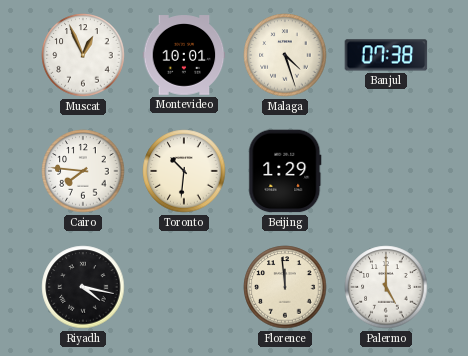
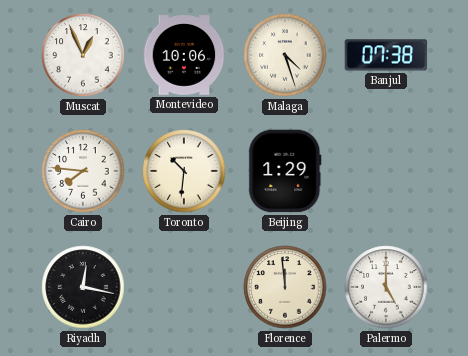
Montevideo: 10:01 -> 10:06
Riyadh: 4:17 -> 12:17
